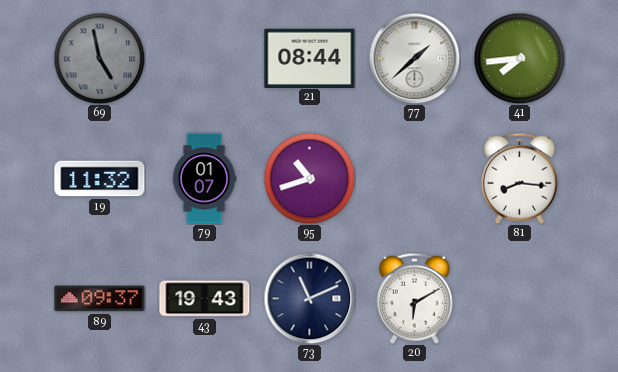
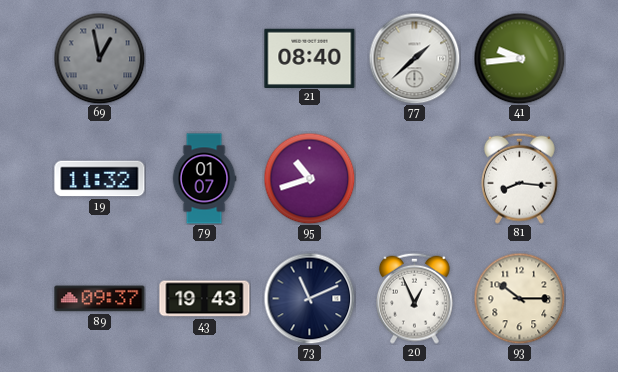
69: 4:58 -> 12:58
21: 08:44 -> 08:40
41: 7:44 -> 9:44
20: 6:10 -> 12:56
93: none -> 10:15
